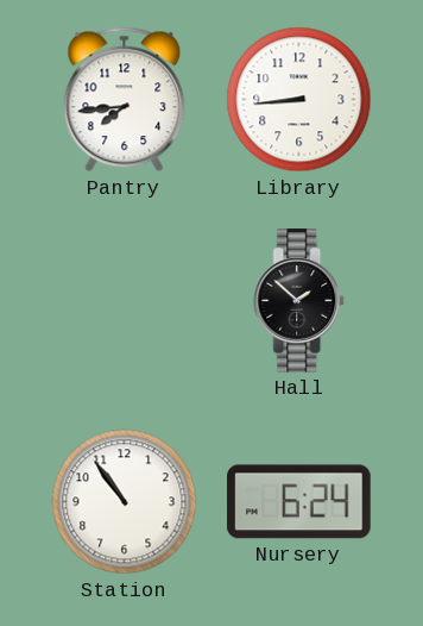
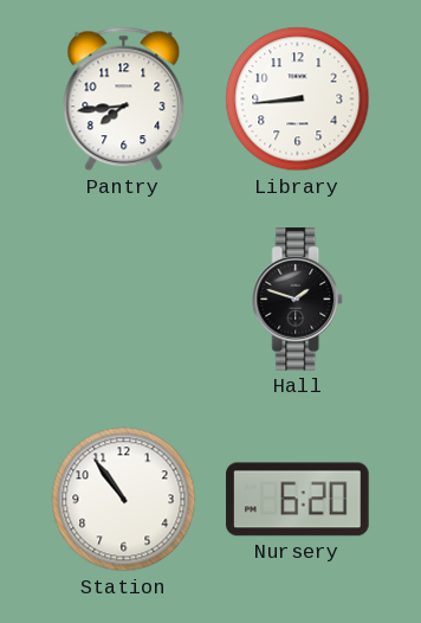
Hall: 1:52 -> 1:48
Nursery: 6:24 -> 6:20
